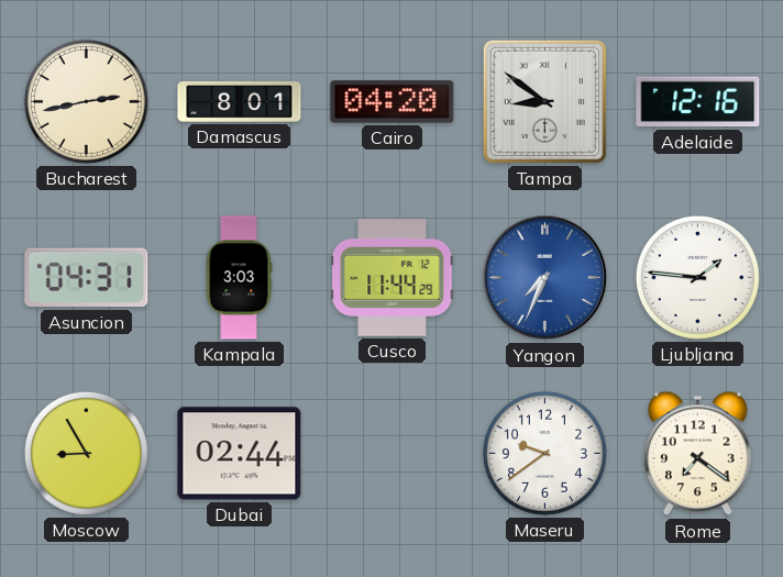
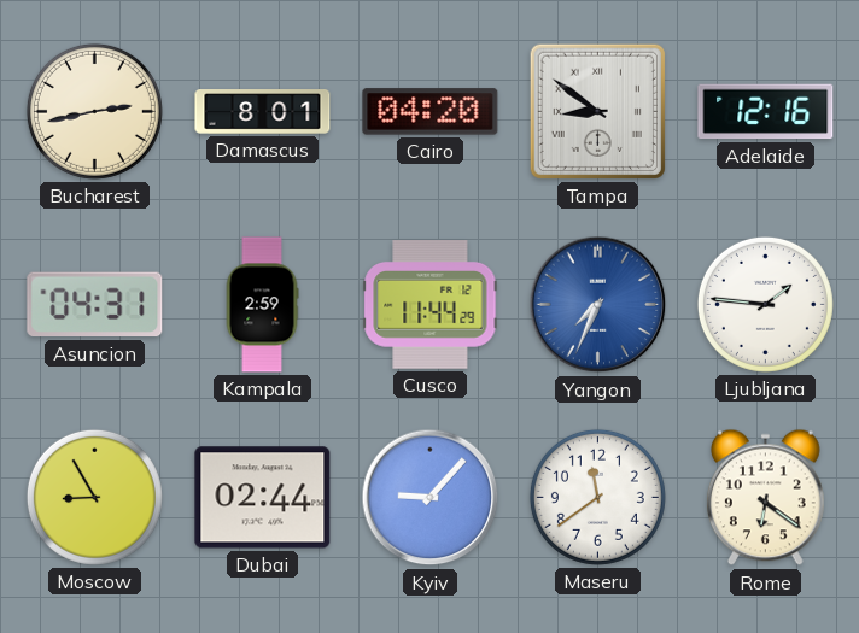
Kampala: 3:03 -> 2:59
Kyiv: none -> 9:07
Maseru: 9:39 -> 11:39
Rome: 7:21 -> 6:21
